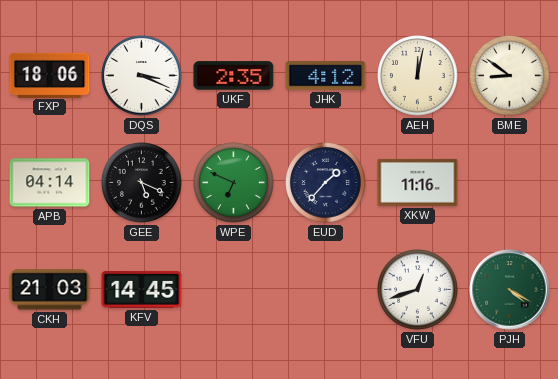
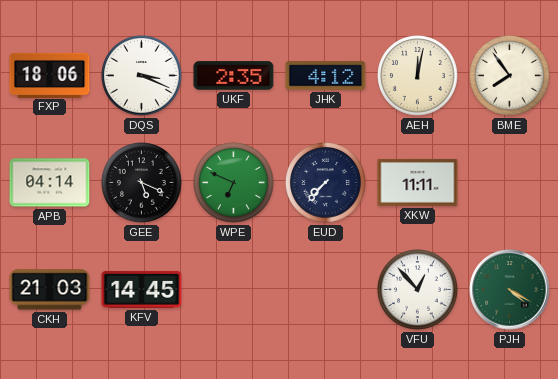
BME: 8:51 -> 7:54
EUD: 1:37 -> 7:37
XKW: 11:16 -> 11:11
VFU: 12:42 -> 12:53
